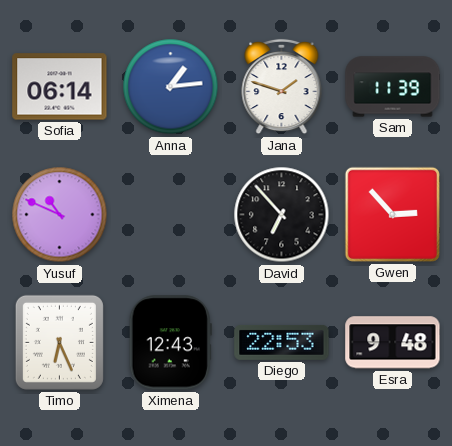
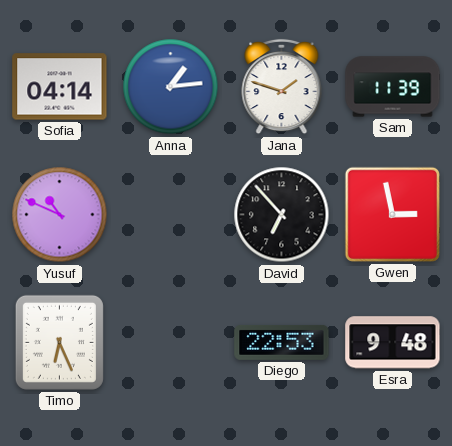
Sofia: 06:14 -> 04:14
Gwen: 2:53 -> 2:58
Ximena: 12:43 -> none
